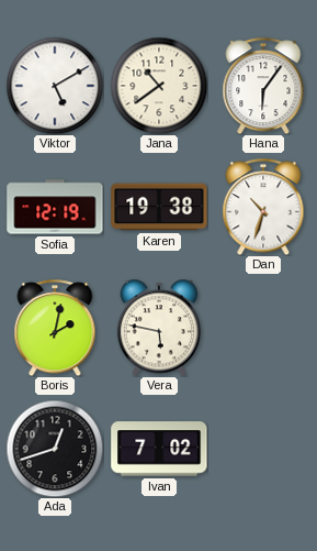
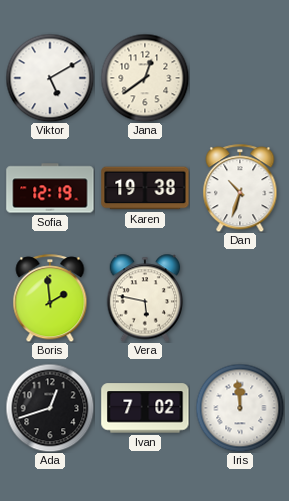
Jana: 10:39 -> 12:39
Hana: 6:06 -> none
Boris: 2:02 -> 1:59
Iris: none -> 11:59
